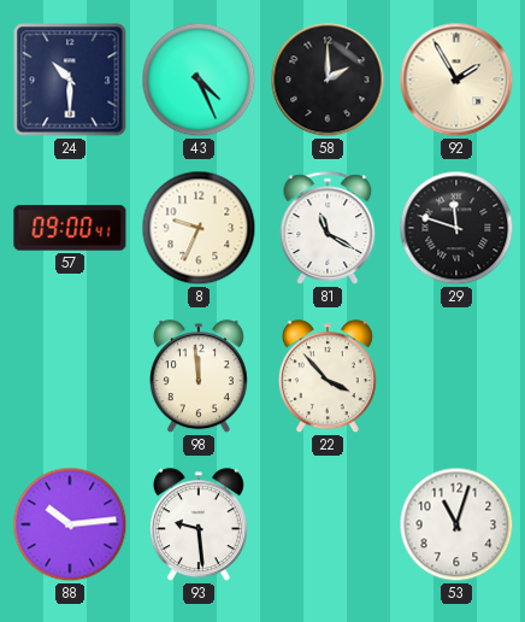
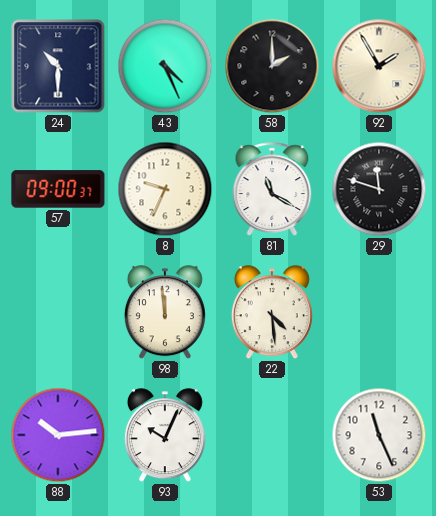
57: 09:00:41 -> 09:00:37
22: 3:53 -> 4:29
93: 9:29 -> 10:04
53: 11:03 -> 11:26
